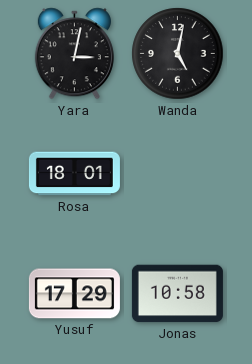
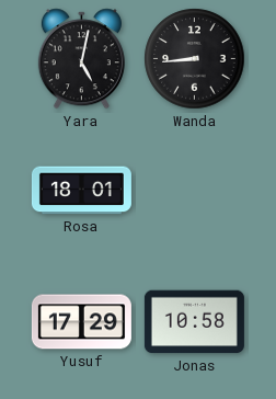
Yara: 3:02 -> 5:02
Wanda: 5:02 -> 8:44
